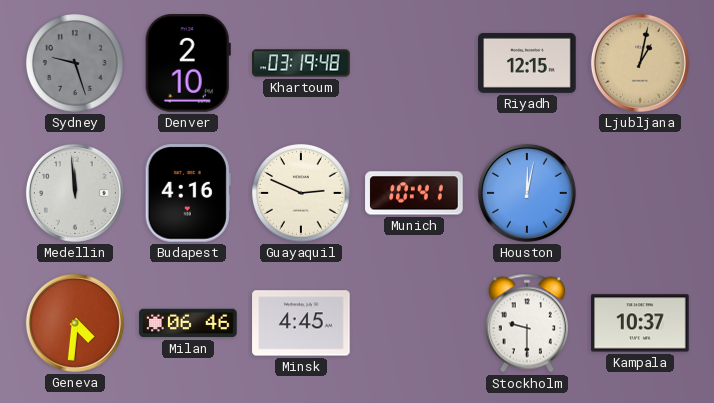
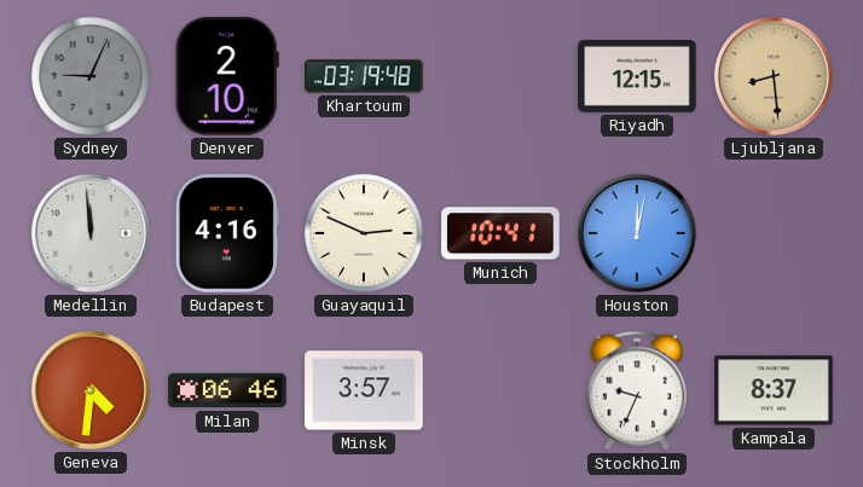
Sydney: 9:27 -> 9:04
Ljubljana: 1:02 -> 8:29
Minsk: 4:45 -> 3:57
Stockholm: 9:30 -> 9:34
Kampala: 10:37 -> 8:37
